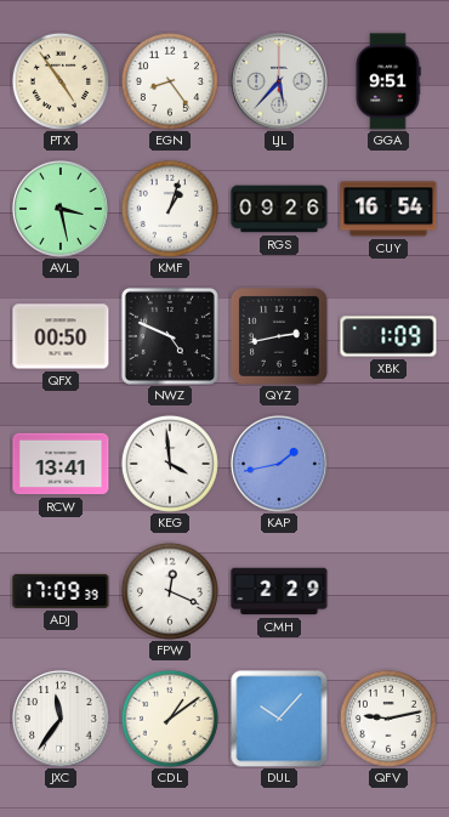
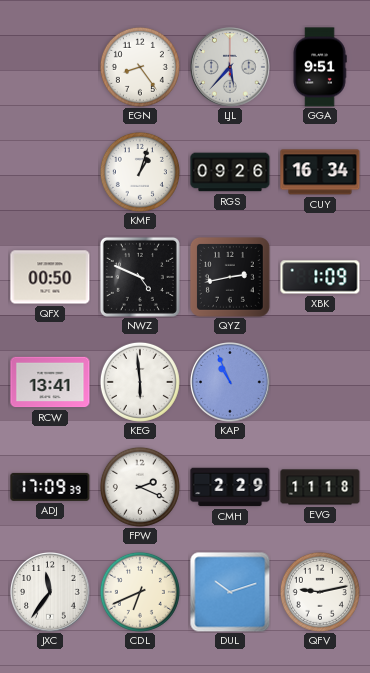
PTX: 4:54 -> none
AVL: 3:28 -> none
CUY: 16:54 -> 16:34
KEG: 3:59 -> 5:59
KAP: 1:43 -> 10:56
FPW: 12:19 -> 2:19
EVG: none -> 11:18
CDL: 1:09 -> 6:41
DUL: 10:07 -> 10:12
